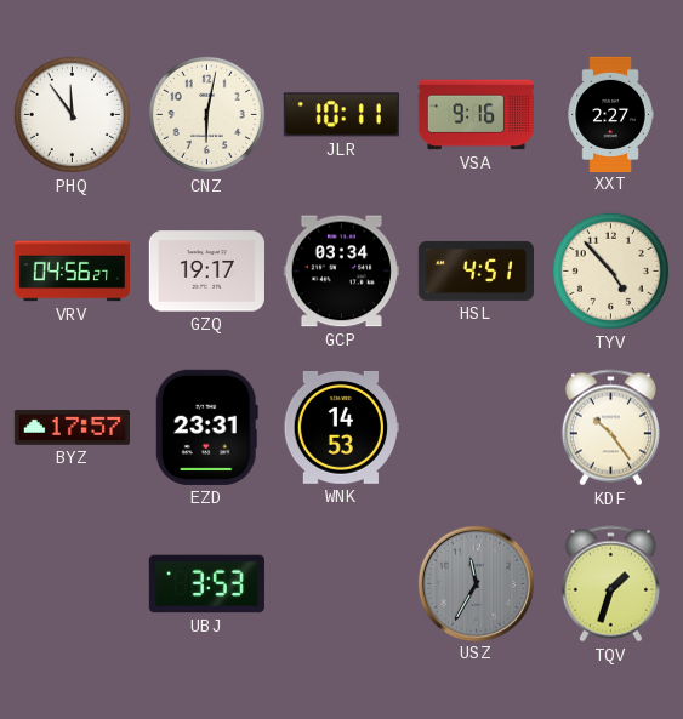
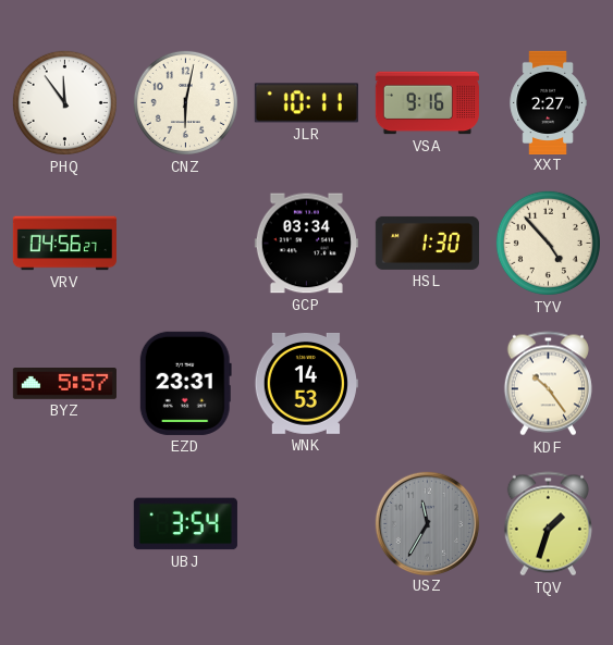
GZQ: 19:17 -> none
HSL: 4:51 -> 1:30
BYZ: 17:57 -> 5:57
UBJ: 3:53 -> 3:54
